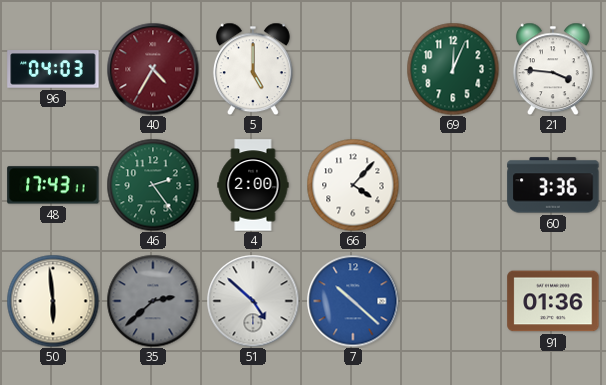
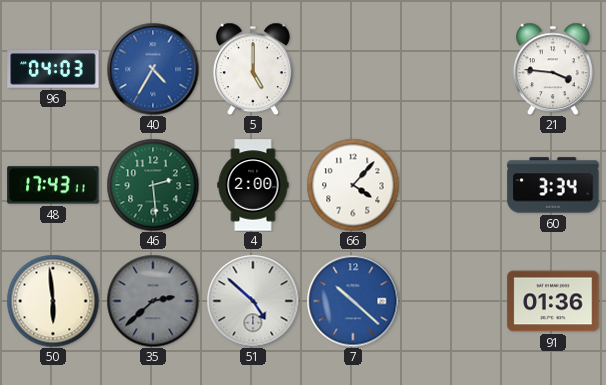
40 dial: burgundy -> blue
69: 12:04 -> none
46: 2:24 -> 2:29
60: 3:36 -> 3:34
